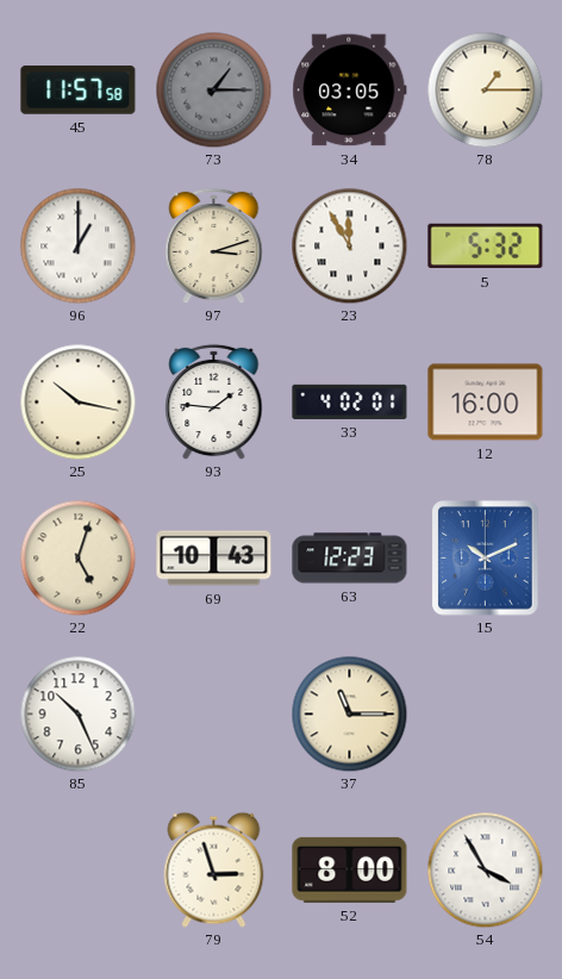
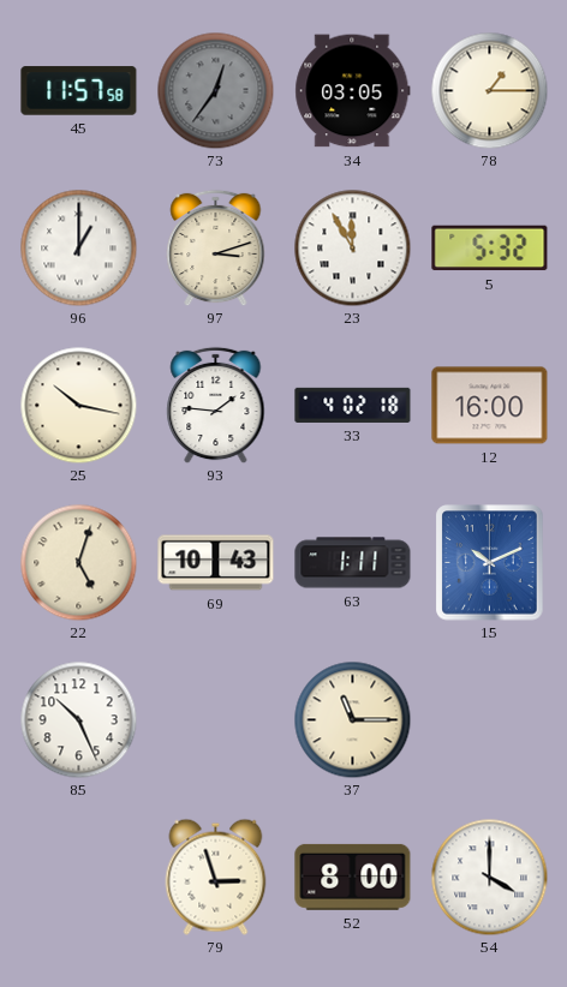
73: 1:15 -> 12:36
33: 4:02:01 -> 4:02:18
63: 12:23 -> 1:11
54: 3:55 -> 4:00
